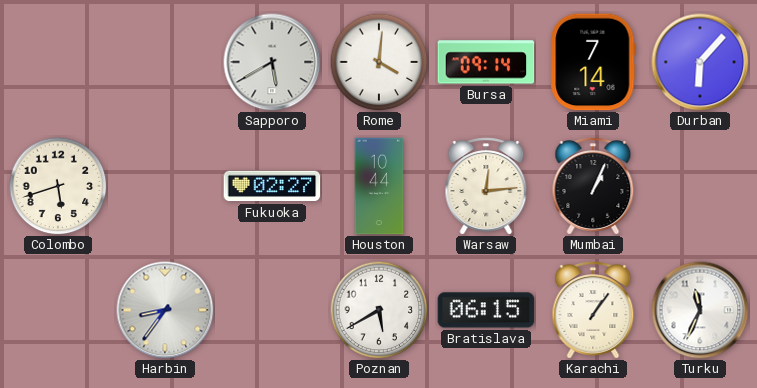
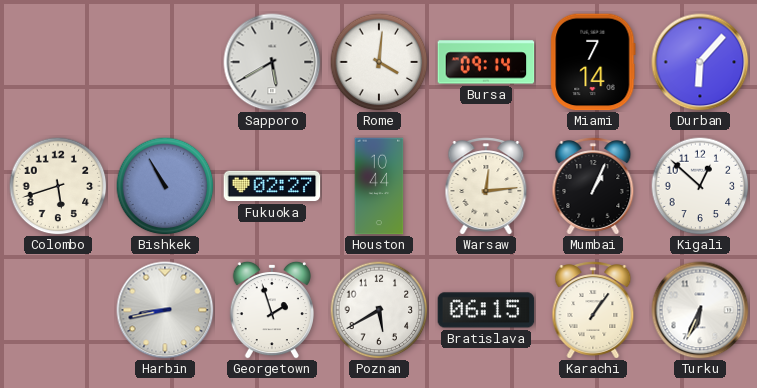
Bishkek: none -> 10:55
Kigali: none -> 12:52
Harbin: 8:36 -> 8:43
Georgetown: none -> 1:57
Turku: 11:34 -> 6:34
